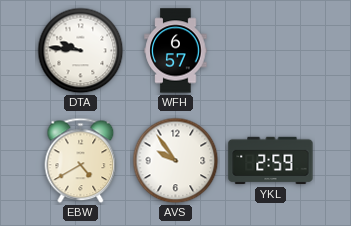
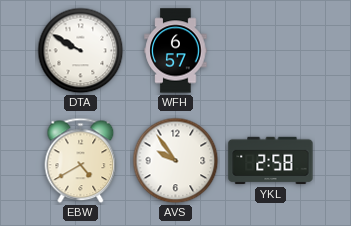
DTA: 9:46 -> 9:50
YKL: 2:59 -> 2:58
